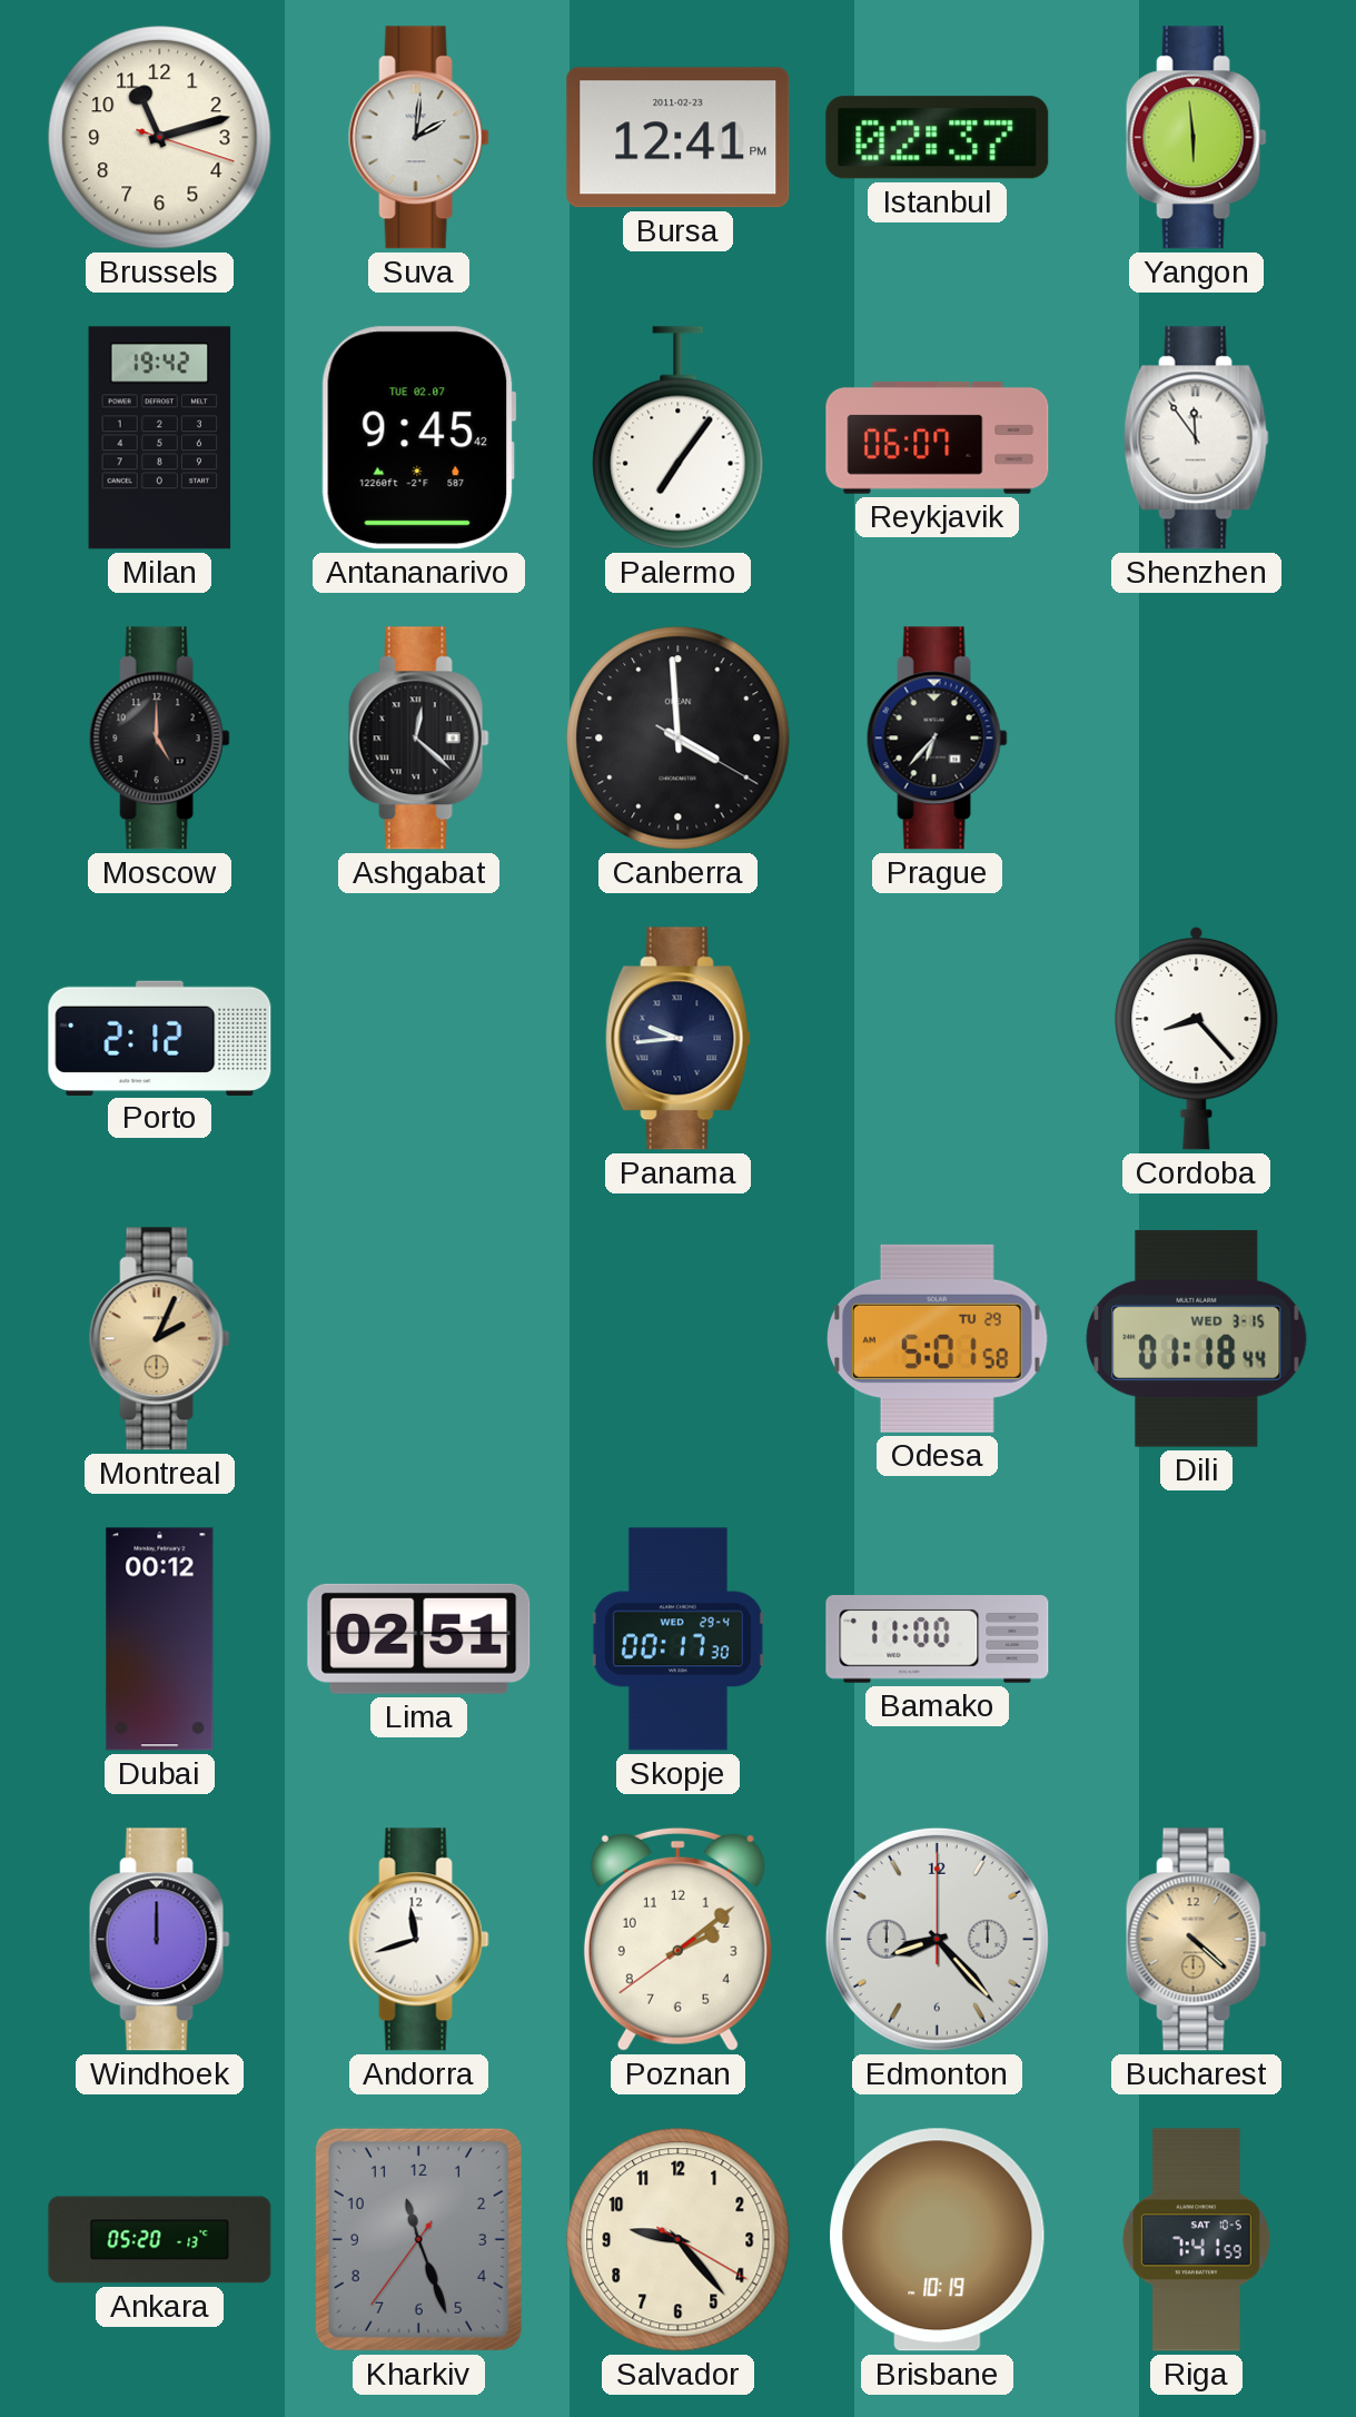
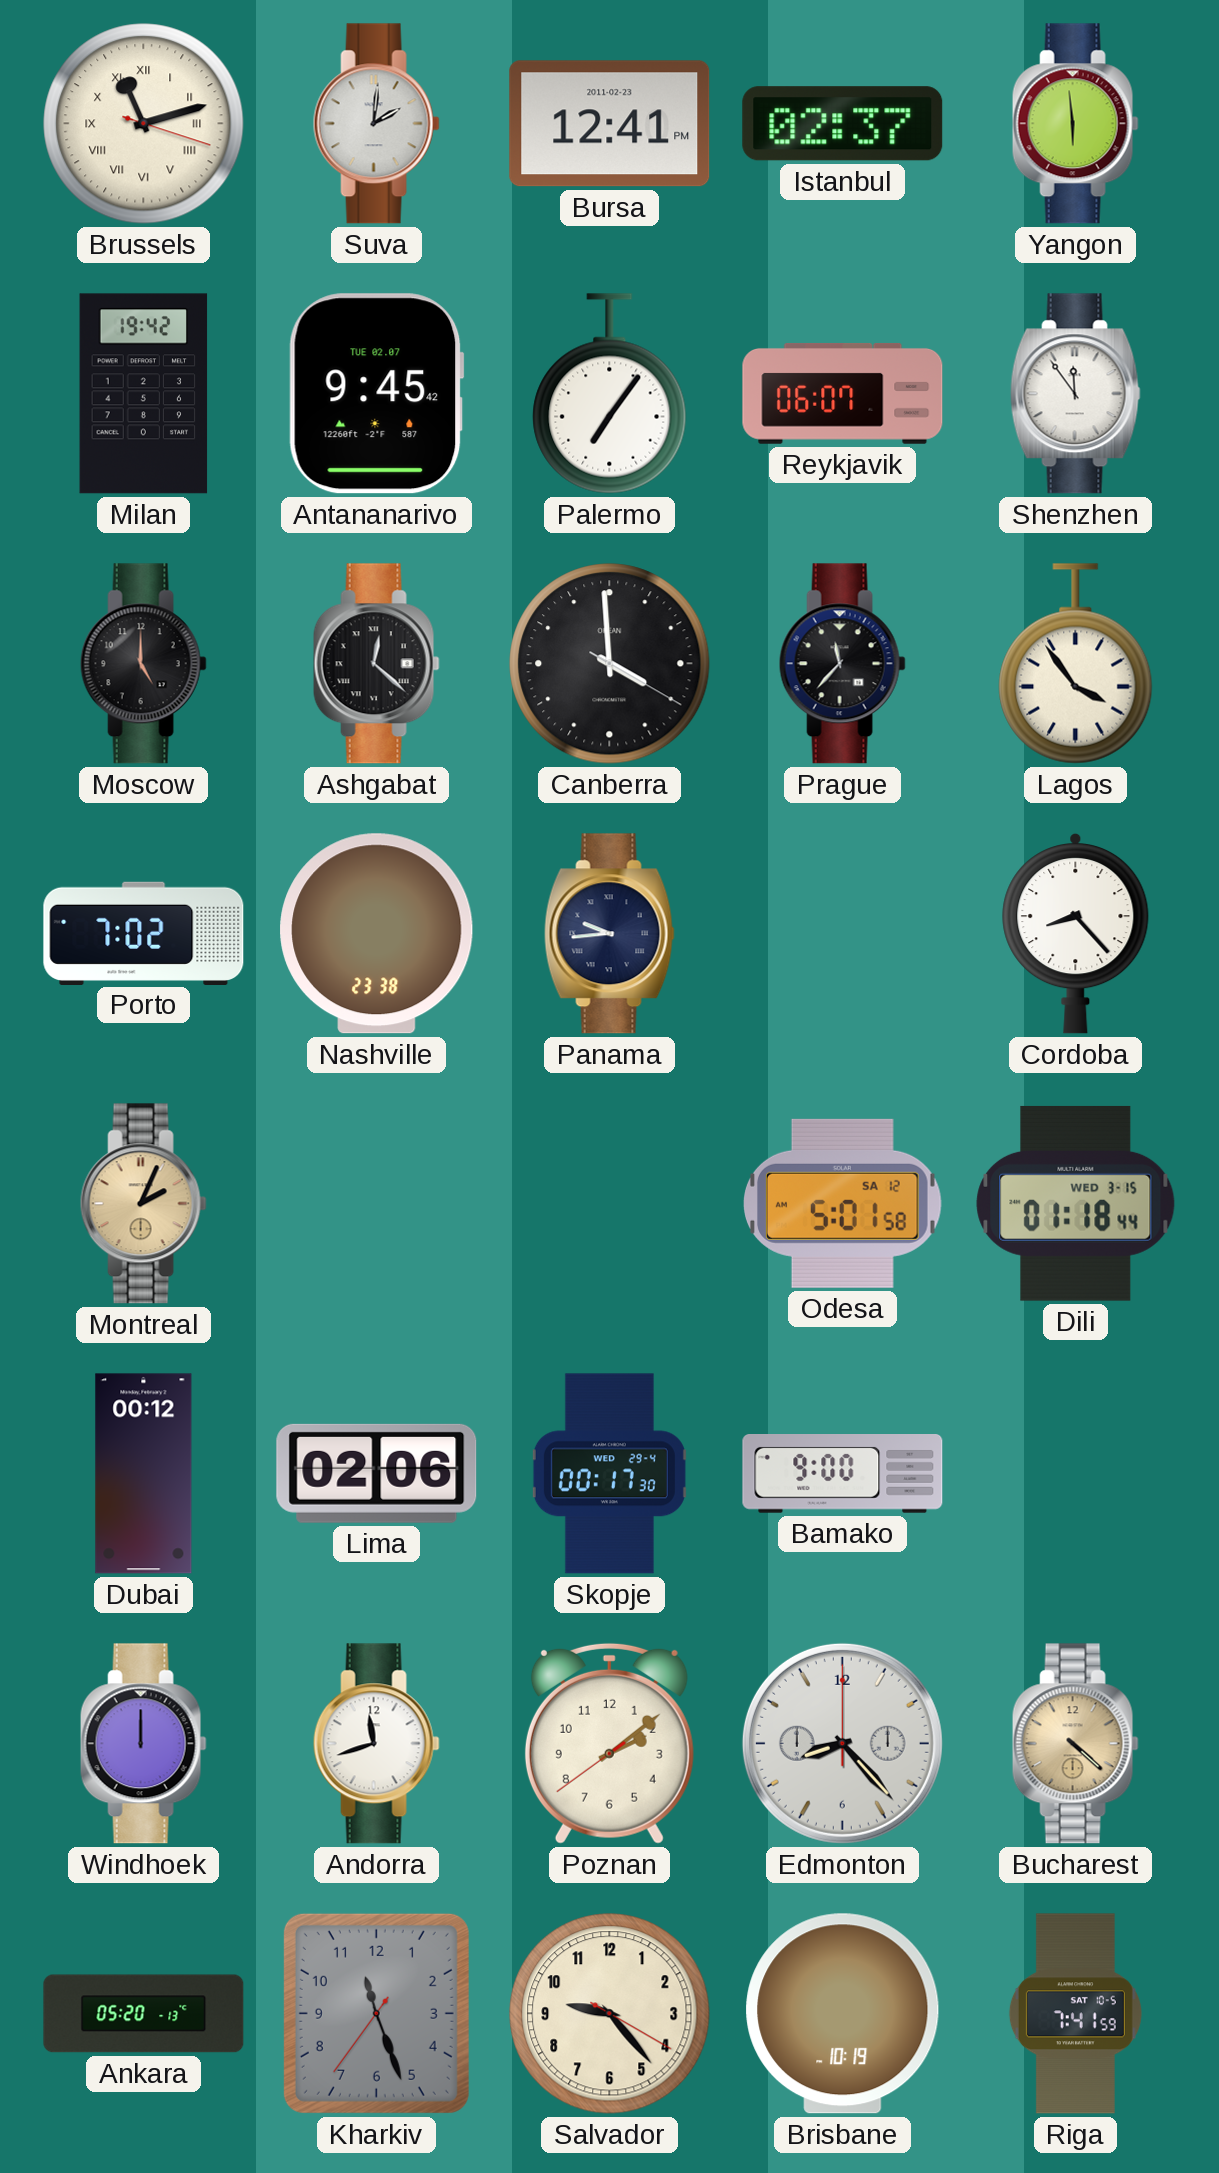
Brussels numerals: Arabic -> Roman
Prague: 6:37 -> 11:37
Lagos: none -> 3:54
Porto: 2:12 -> 7:02
Nashville: none -> 23:38
Odesa date: TU 29 -> SA 12
Lima: 02:51 -> 02:06
Bamako: 11:00 -> 9:00
